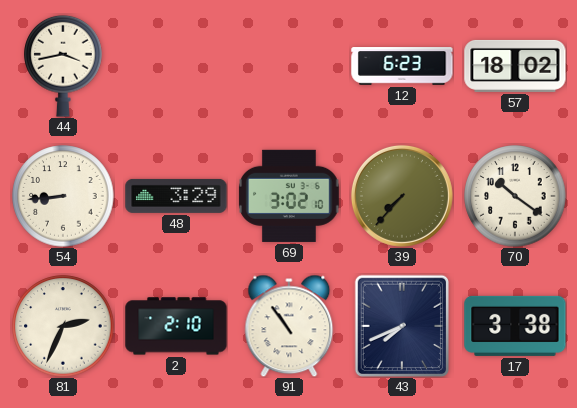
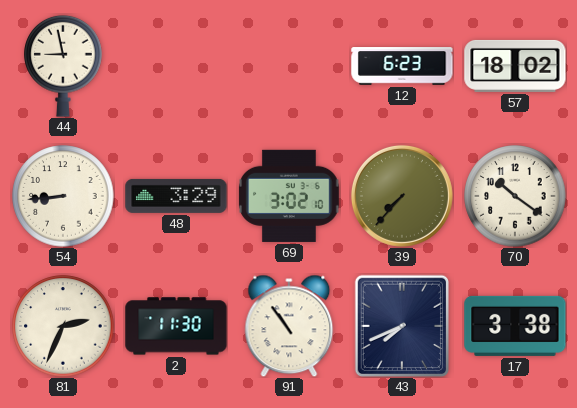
44: 3:43 -> 8:58
2: 2:10 -> 11:30
